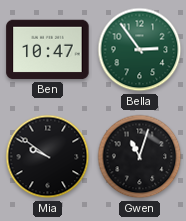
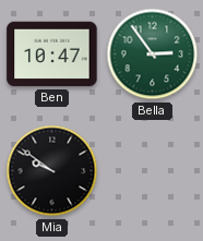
Gwen: 11:03 -> none
